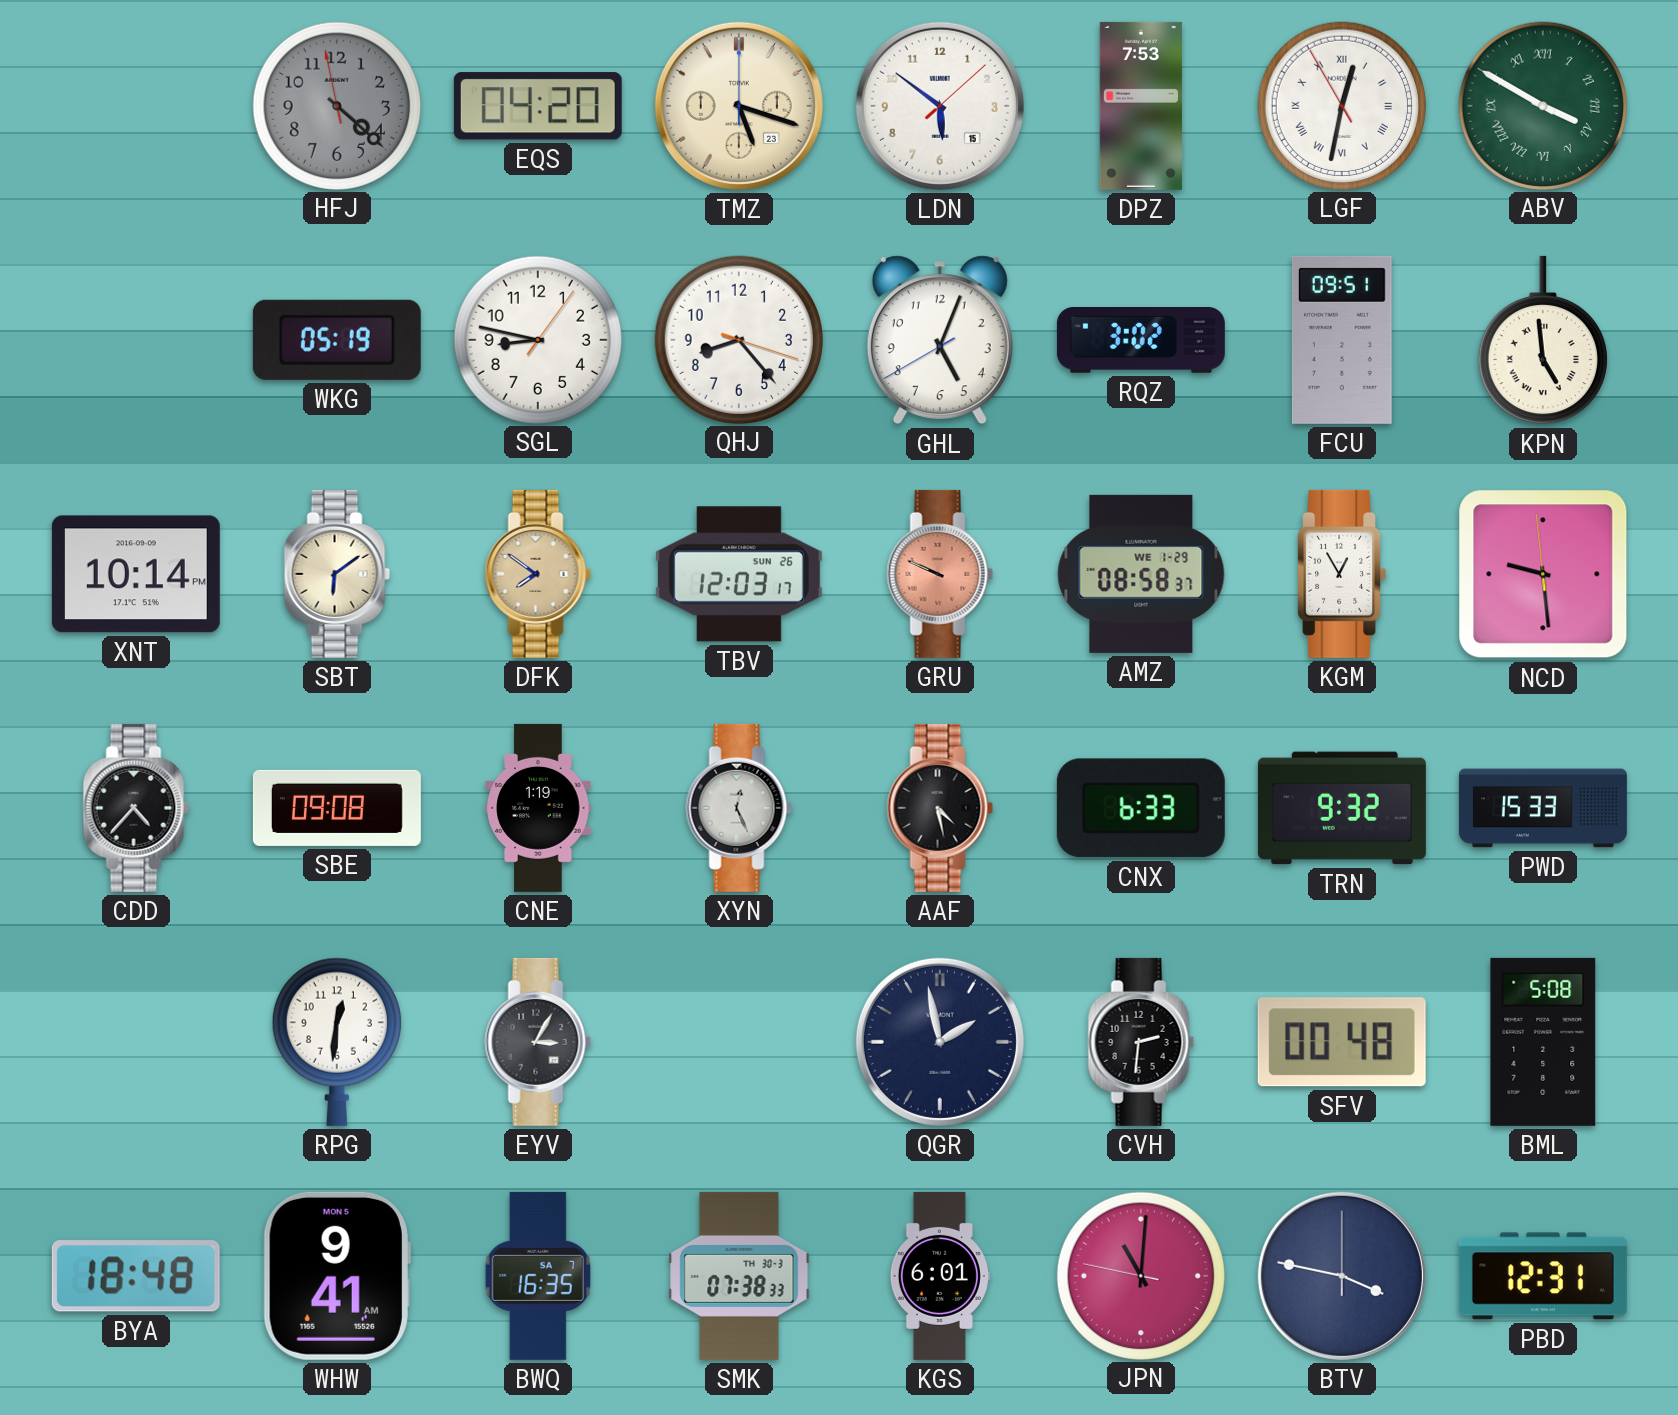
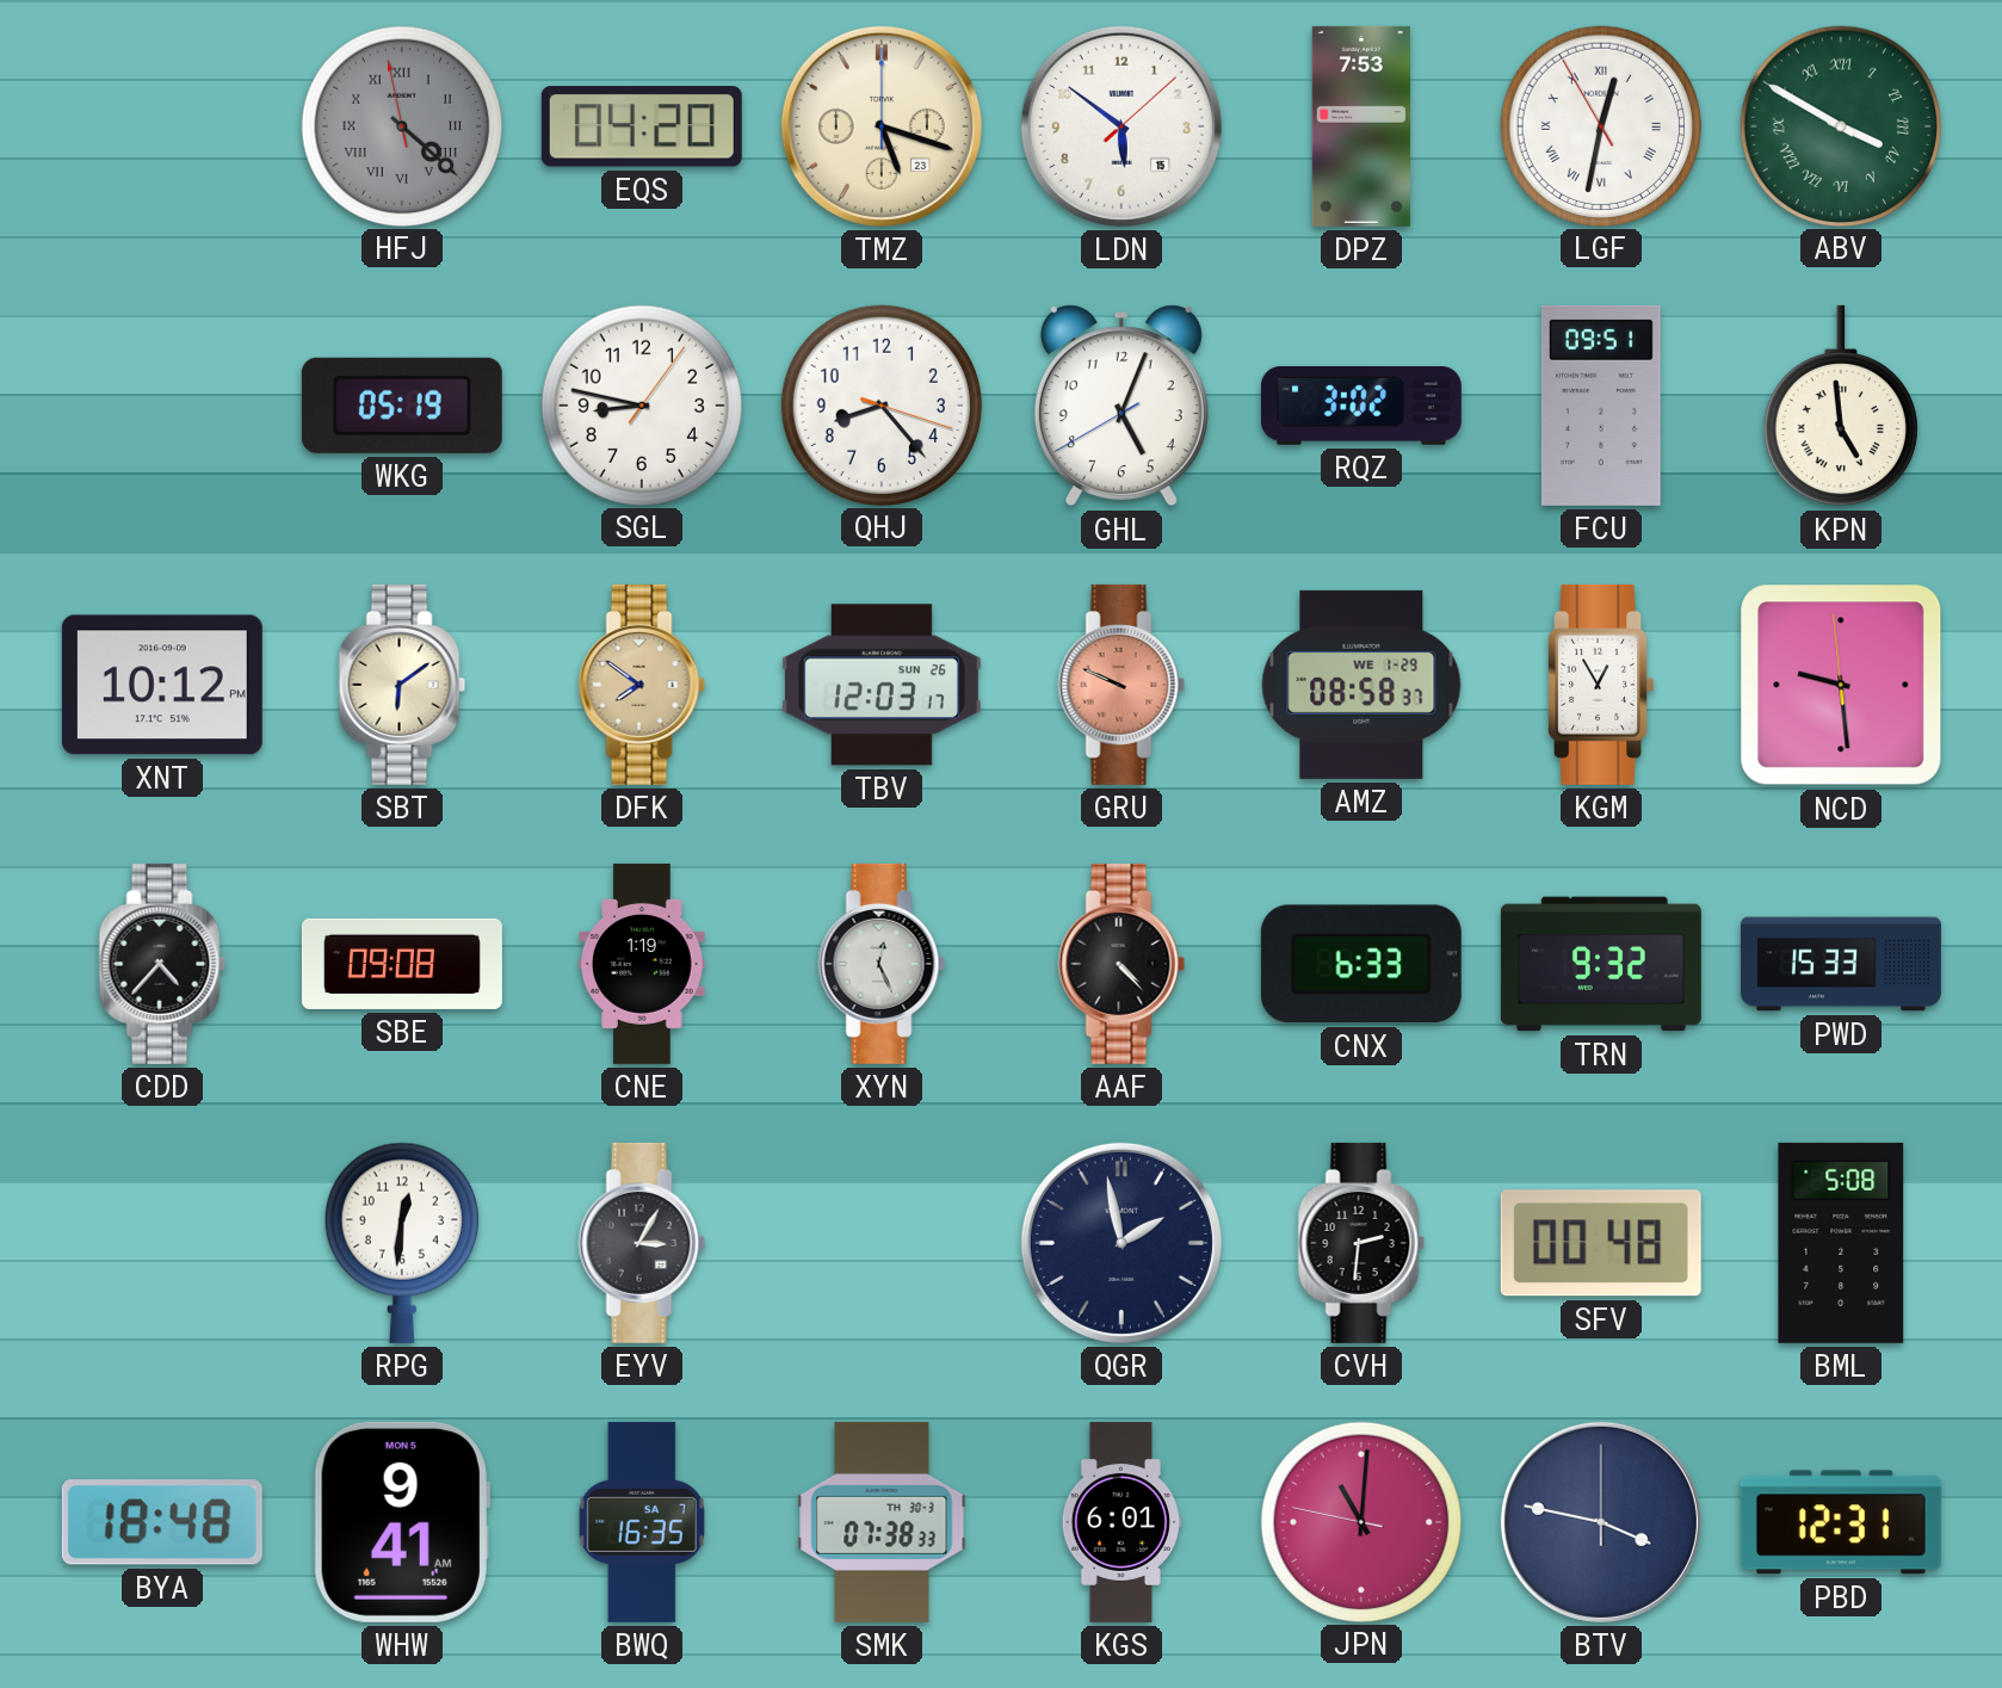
HFJ numerals: Arabic -> Roman
XNT: 10:14 -> 10:12
AAF: 4:28 -> 4:23
